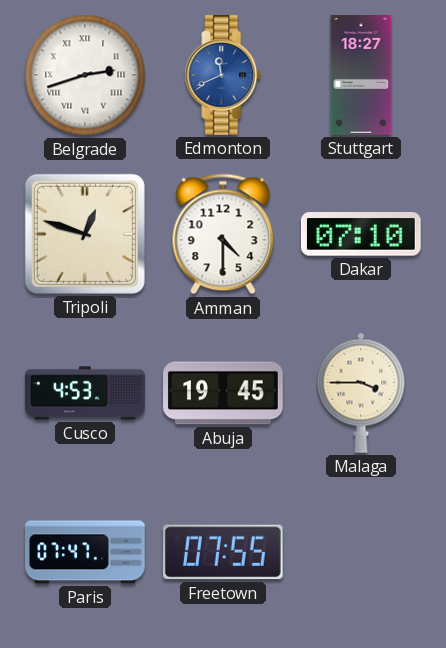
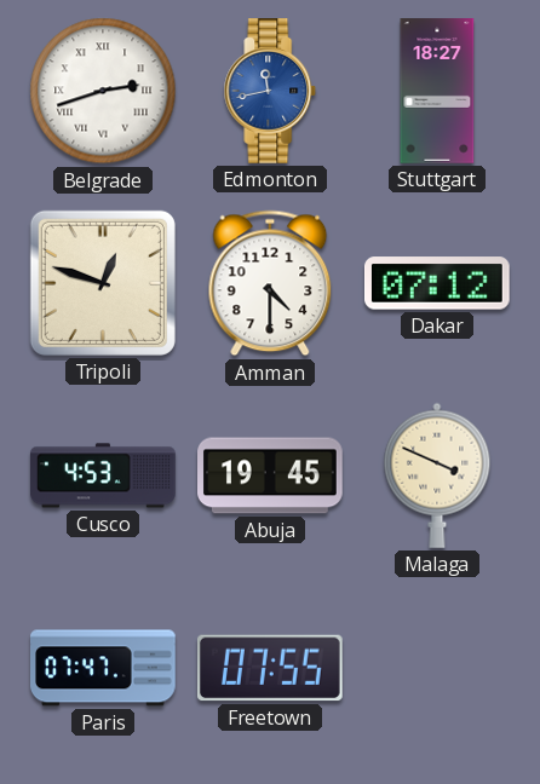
Edmonton: 11:41 -> 11:43
Dakar: 07:10 -> 07:12
Malaga: 3:45 -> 3:49
